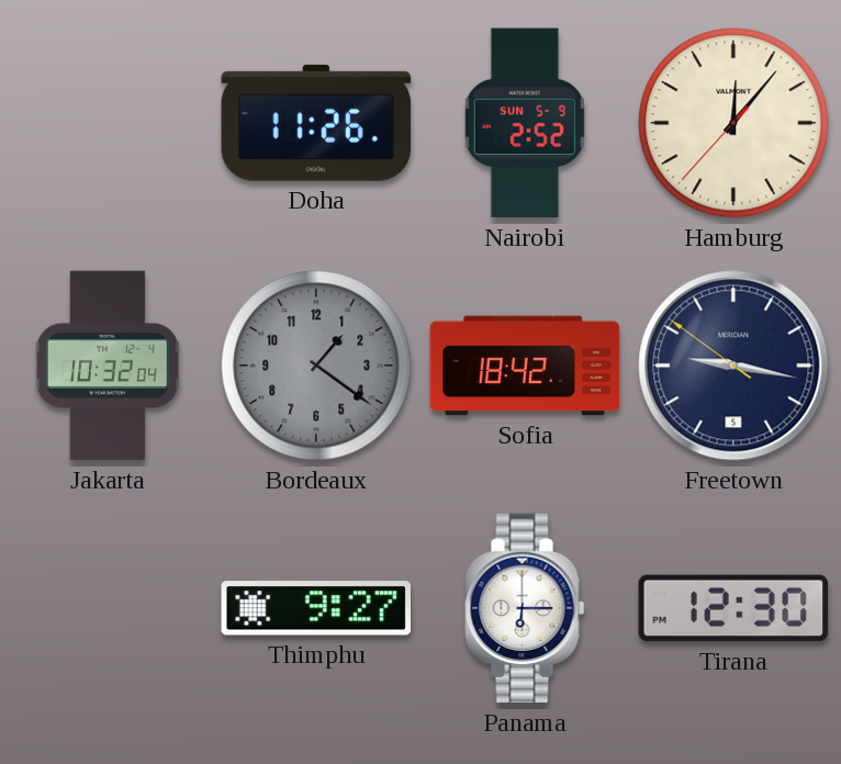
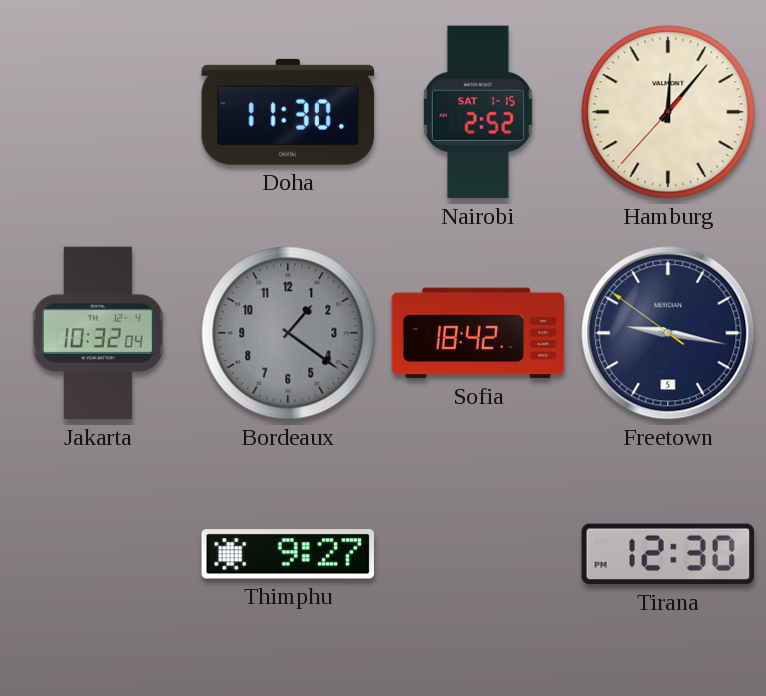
Doha: 11:26 -> 11:30
Nairobi date: SUN 5-9 -> SAT 1-15
Panama: 6:15 -> none
